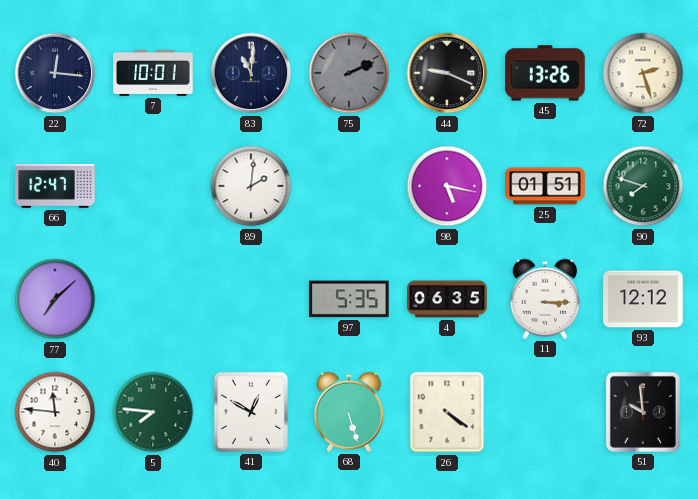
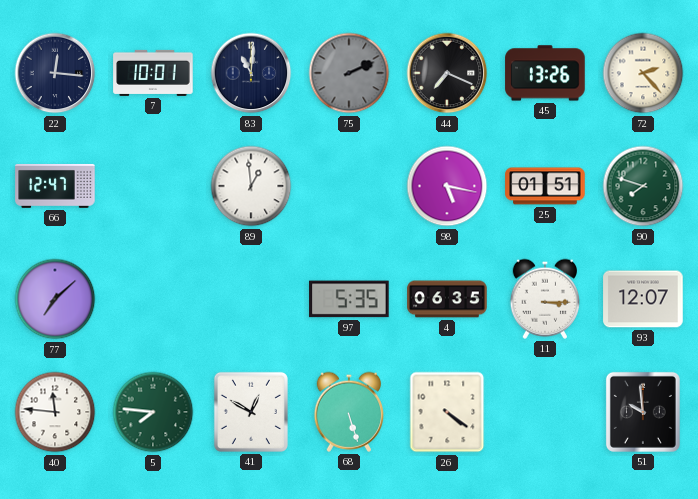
44: 9:19 -> 7:19
72: 2:27 -> 2:23
89: 2:01 -> 12:59
93: 12:12 -> 12:07
